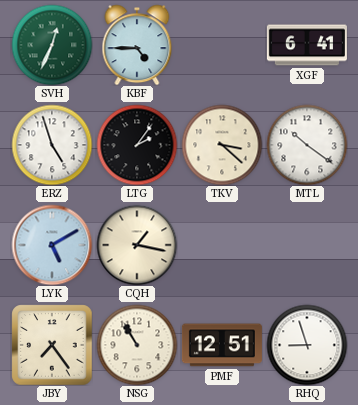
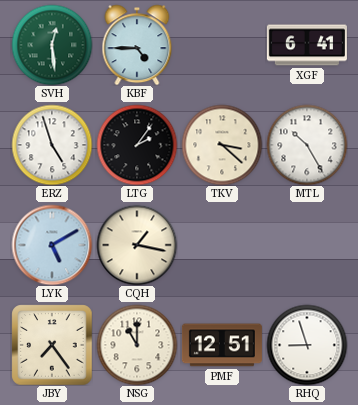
SVH: 12:34 -> 12:29
MTL: 10:21 -> 10:25
NSG: 10:55 -> 11:00
